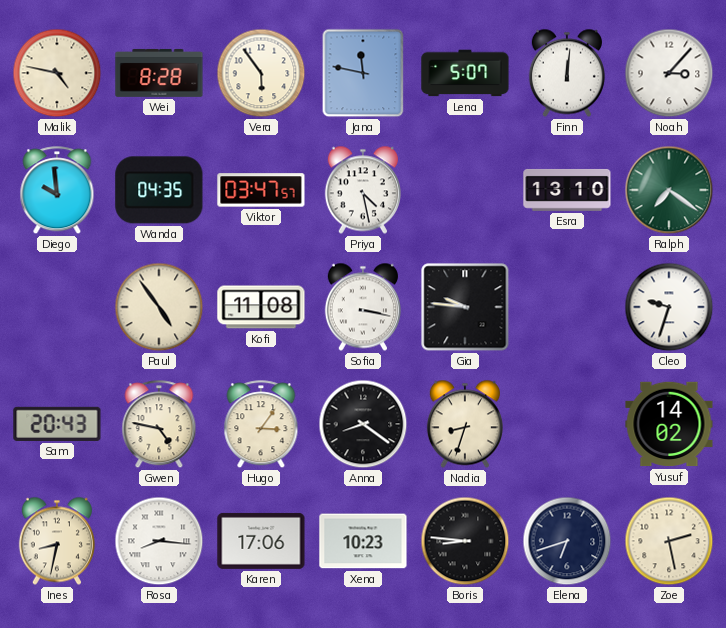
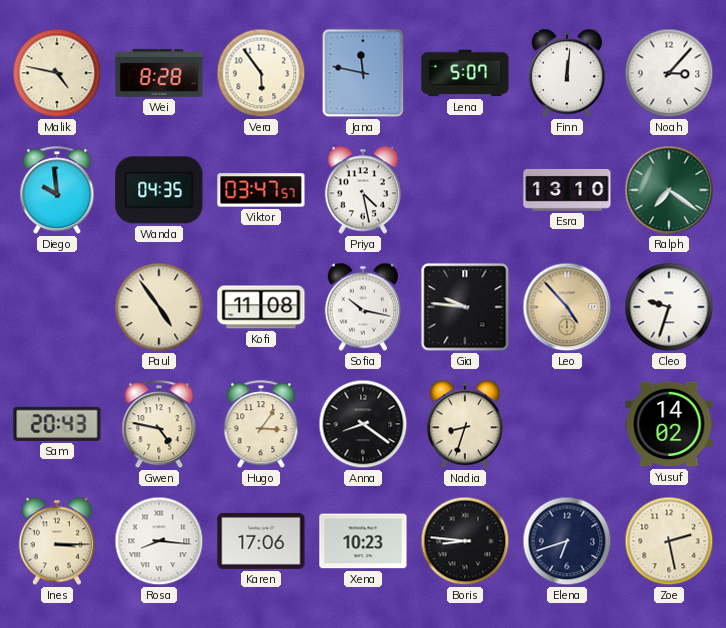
Sofia: 3:17 -> 10:17
Leo: none -> 4:53
Ines: 8:32 -> 3:15
